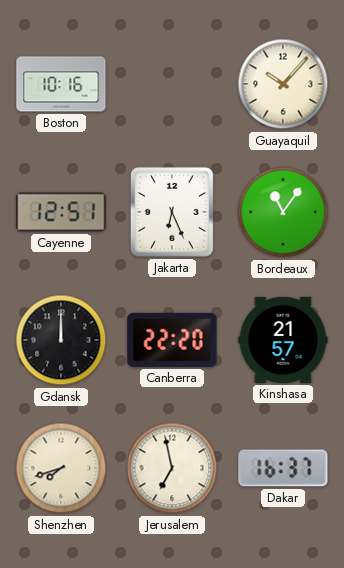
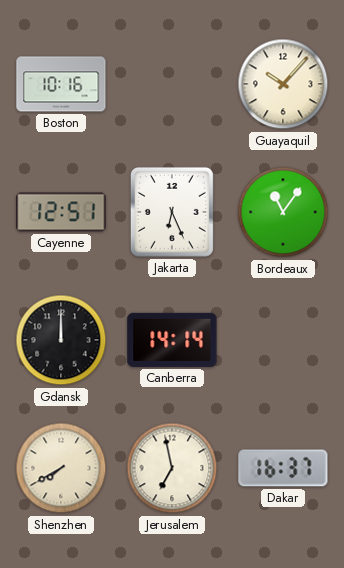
Canberra: 22:20 -> 14:14
Kinshasa: 21:57 -> none
Shenzhen: 7:42 -> 7:40
